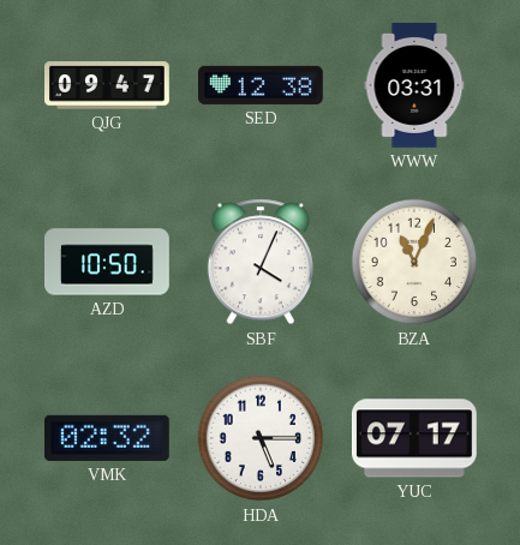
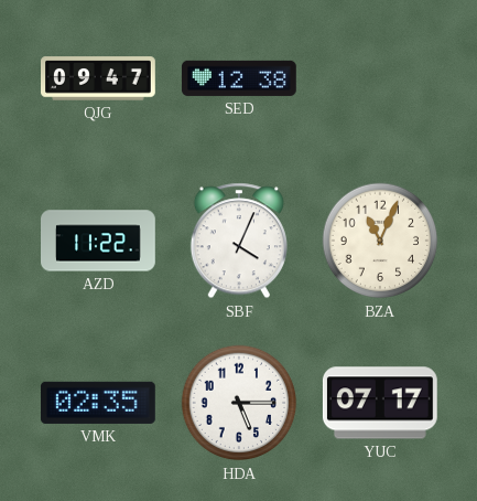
WWW: 03:31 -> none
AZD: 10:50 -> 11:22
VMK: 02:32 -> 02:35
